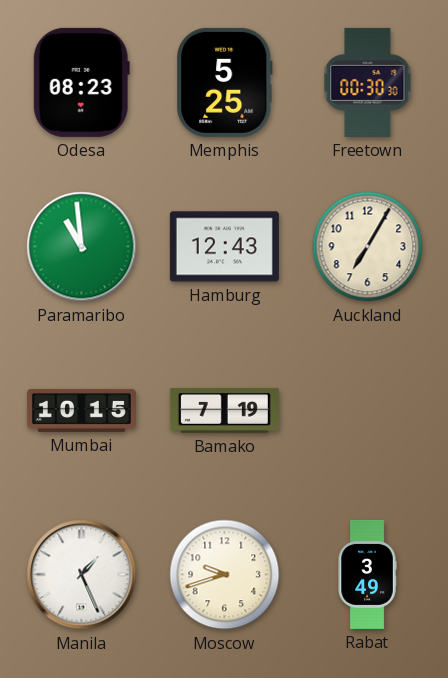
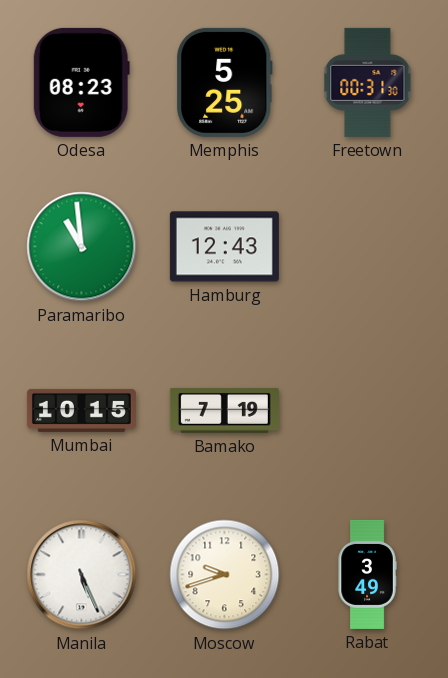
Freetown: 00:30 -> 00:31
Auckland: 7:05 -> none
Manila: 1:26 -> 5:26
